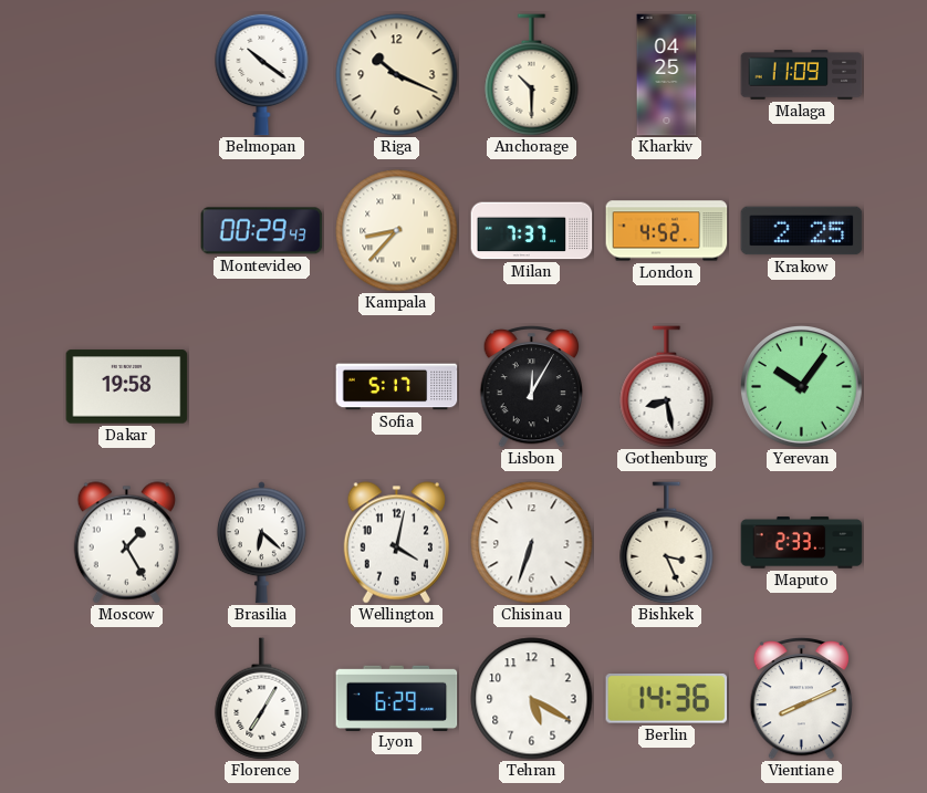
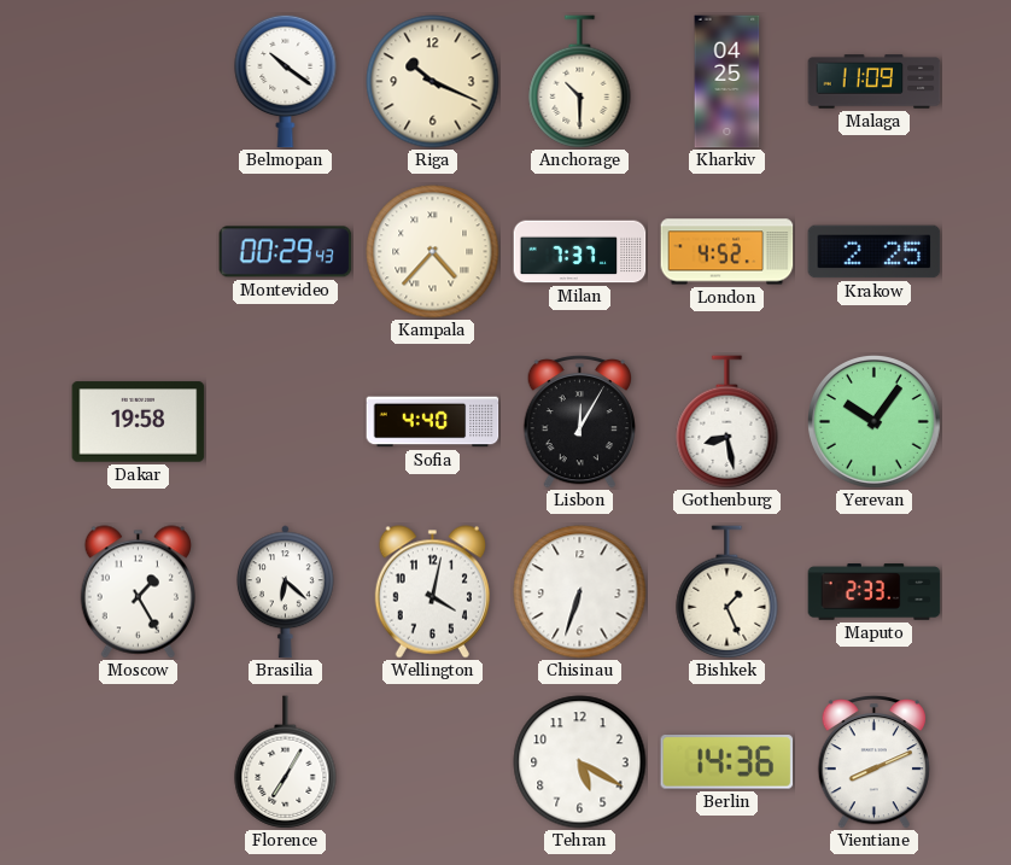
Kampala: 8:37 -> 4:37
Sofia: 5:17 -> 4:40
Bishkek: 3:26 -> 1:26
Lyon: 6:29 -> none
